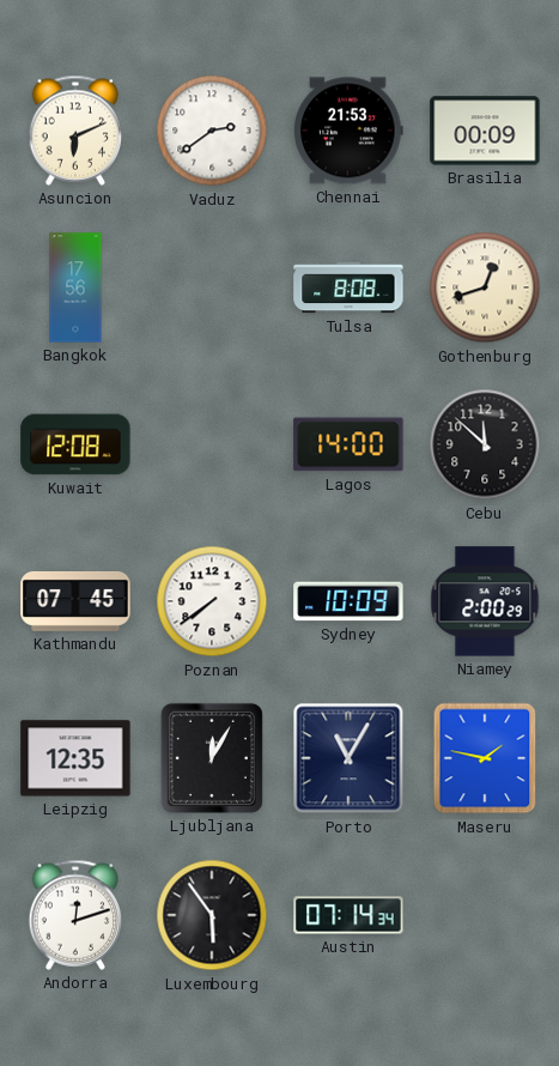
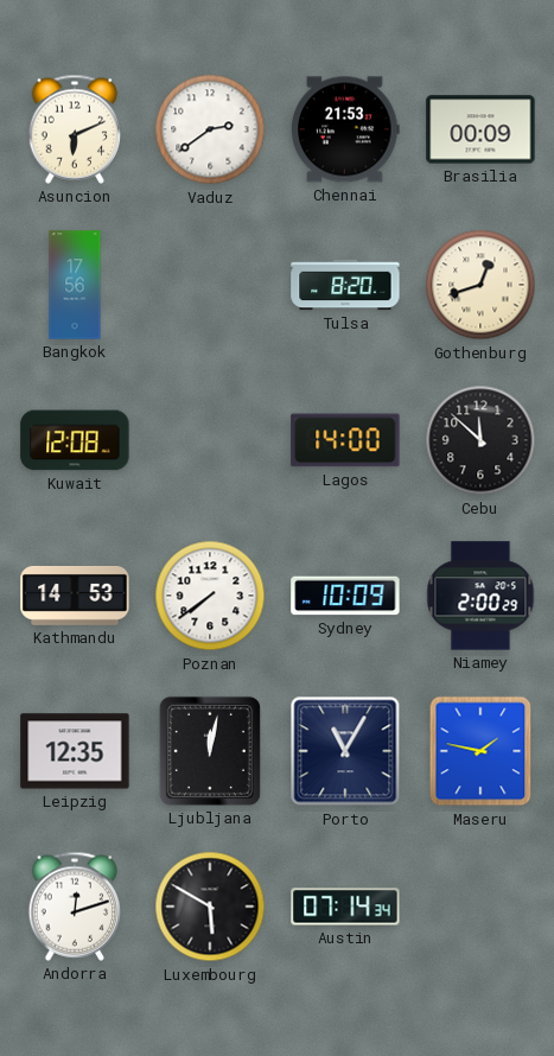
Tulsa: 8:08 -> 8:20
Kathmandu: 07:45 -> 14:53
Ljubljana: 12:05 -> 12:02
Luxembourg: 5:54 -> 5:50
